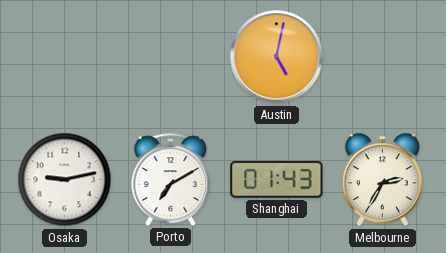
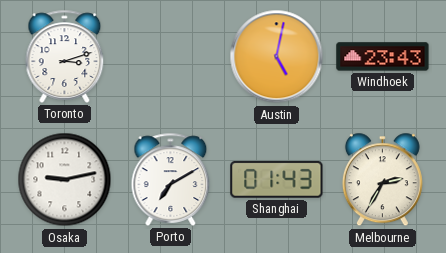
Toronto: none -> 3:12
Windhoek: none -> 23:43
